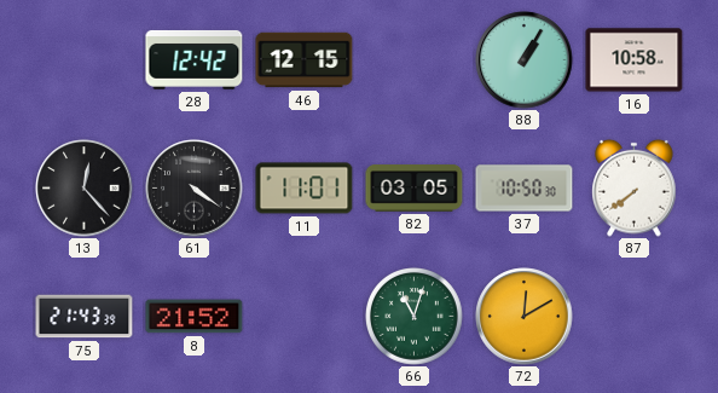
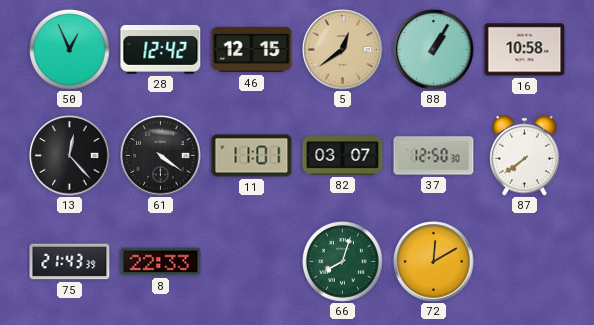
50: none -> 12:56
5: none -> 12:39
82: 03:05 -> 03:07
37: 10:50 -> 12:50
8: 21:52 -> 22:33
66: 11:03 -> 8:03
